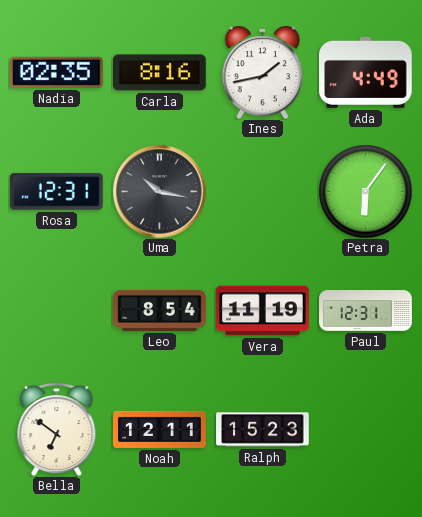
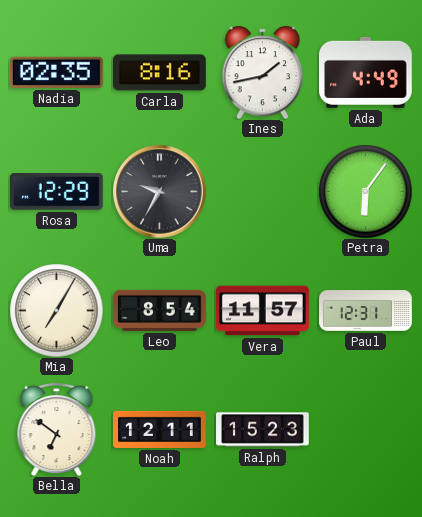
Rosa: 12:31 -> 12:29
Uma: 10:17 -> 9:35
Mia: none -> 7:05
Vera: 11:19 -> 11:57
